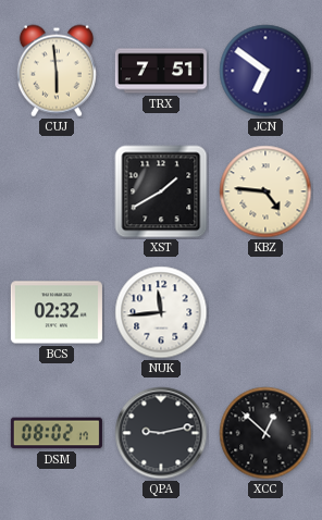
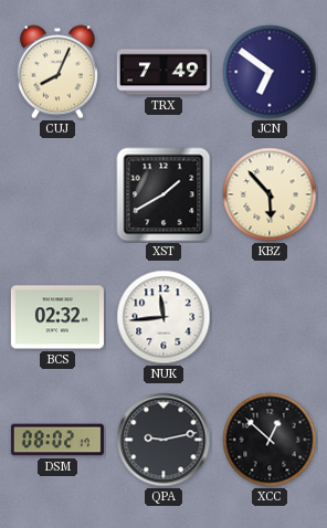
CUJ: 5:59 -> 8:04
TRX: 7:51 -> 7:49
KBZ: 4:46 -> 5:53
